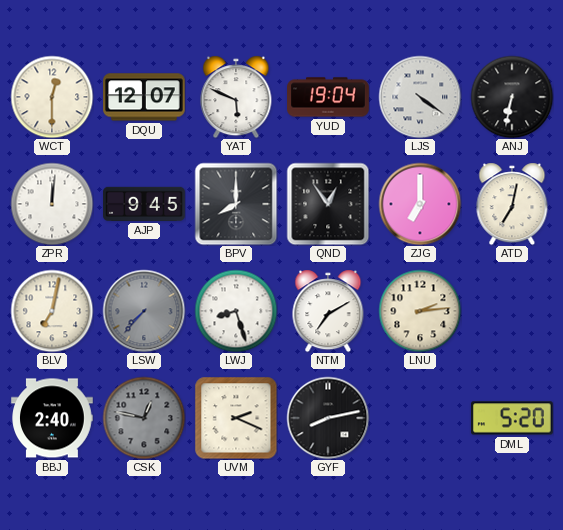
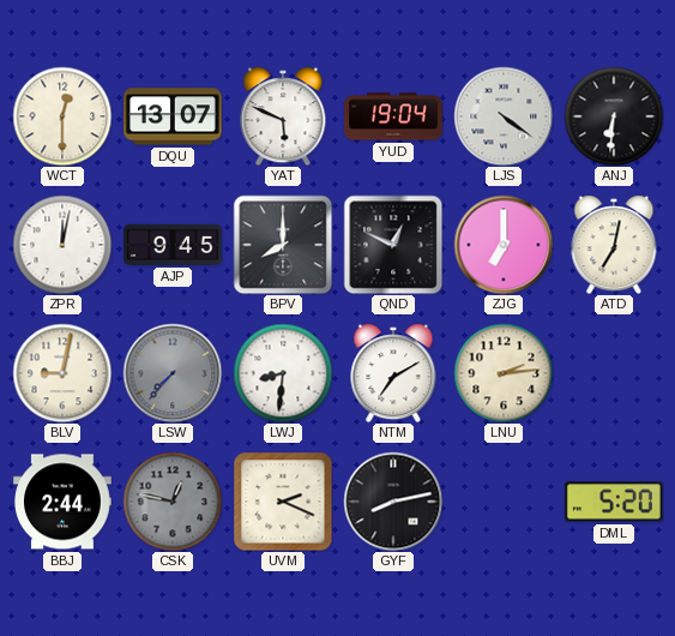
DQU: 12:07 -> 13:07
ANJ: 6:32 -> 6:31
ZPR: 12:01 -> 12:02
QND: 12:54 -> 12:49
BLV: 7:02 -> 9:02
LWJ: 8:27 -> 8:31
BBJ: 2:40 -> 2:44
